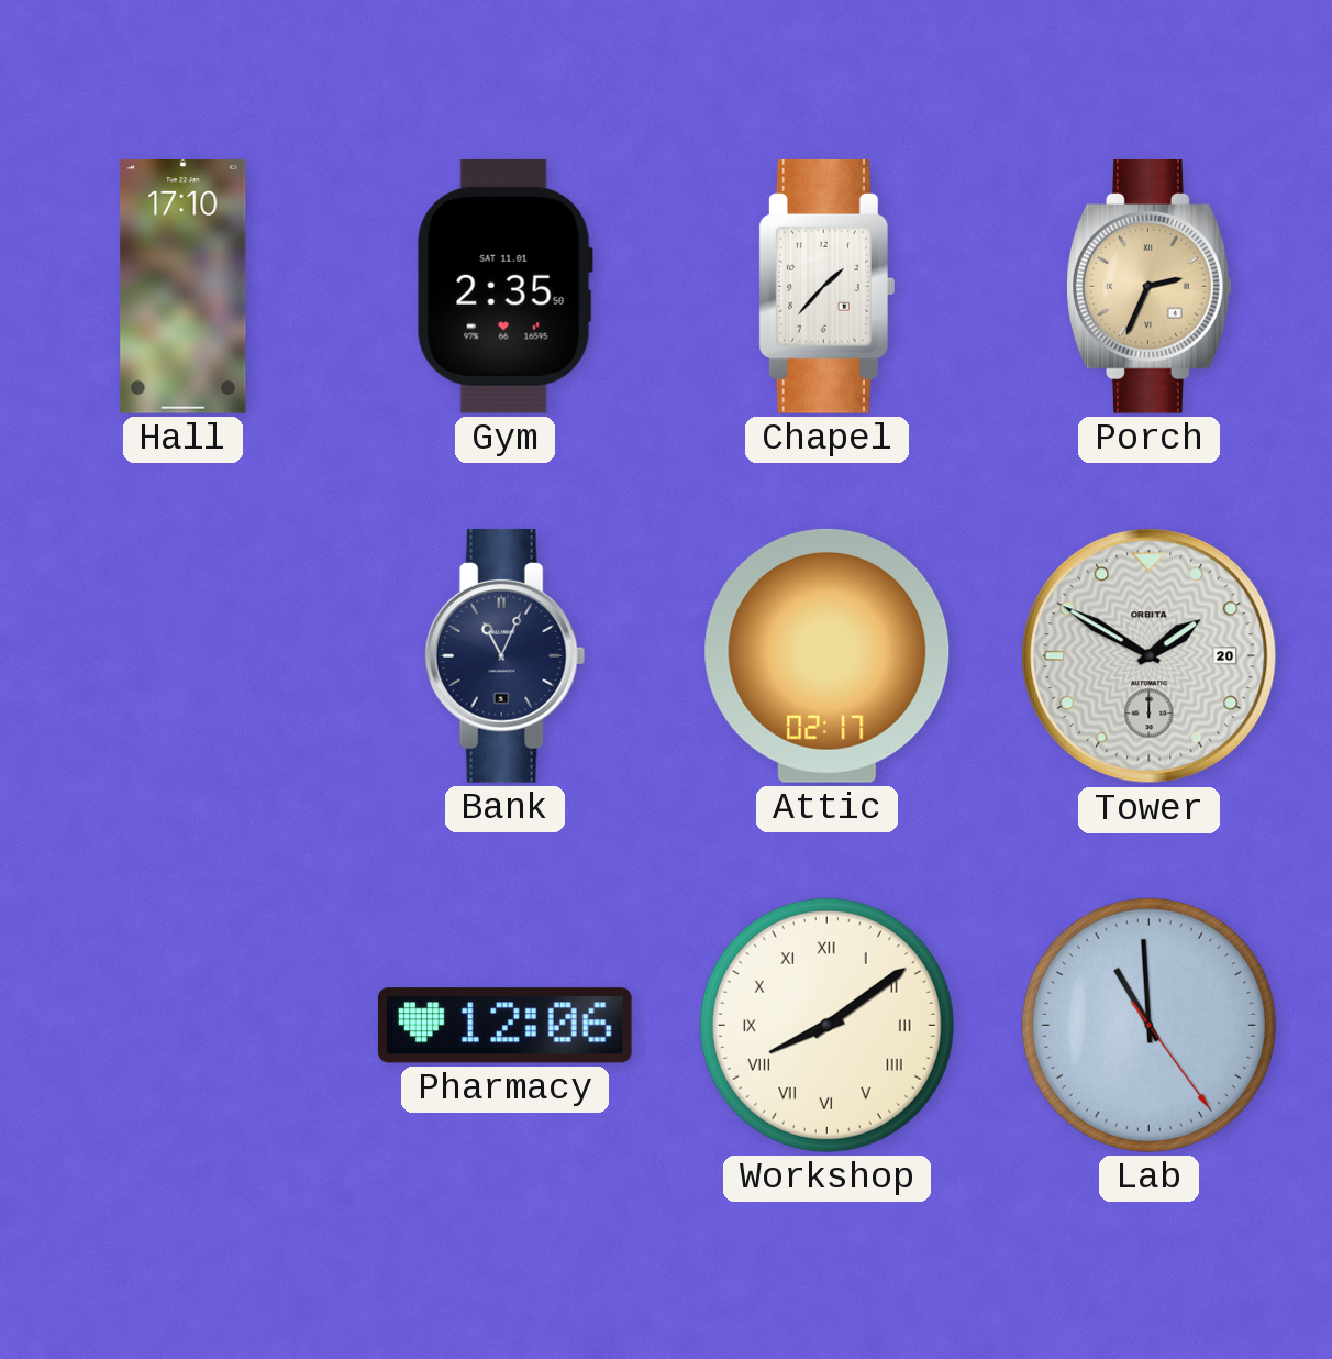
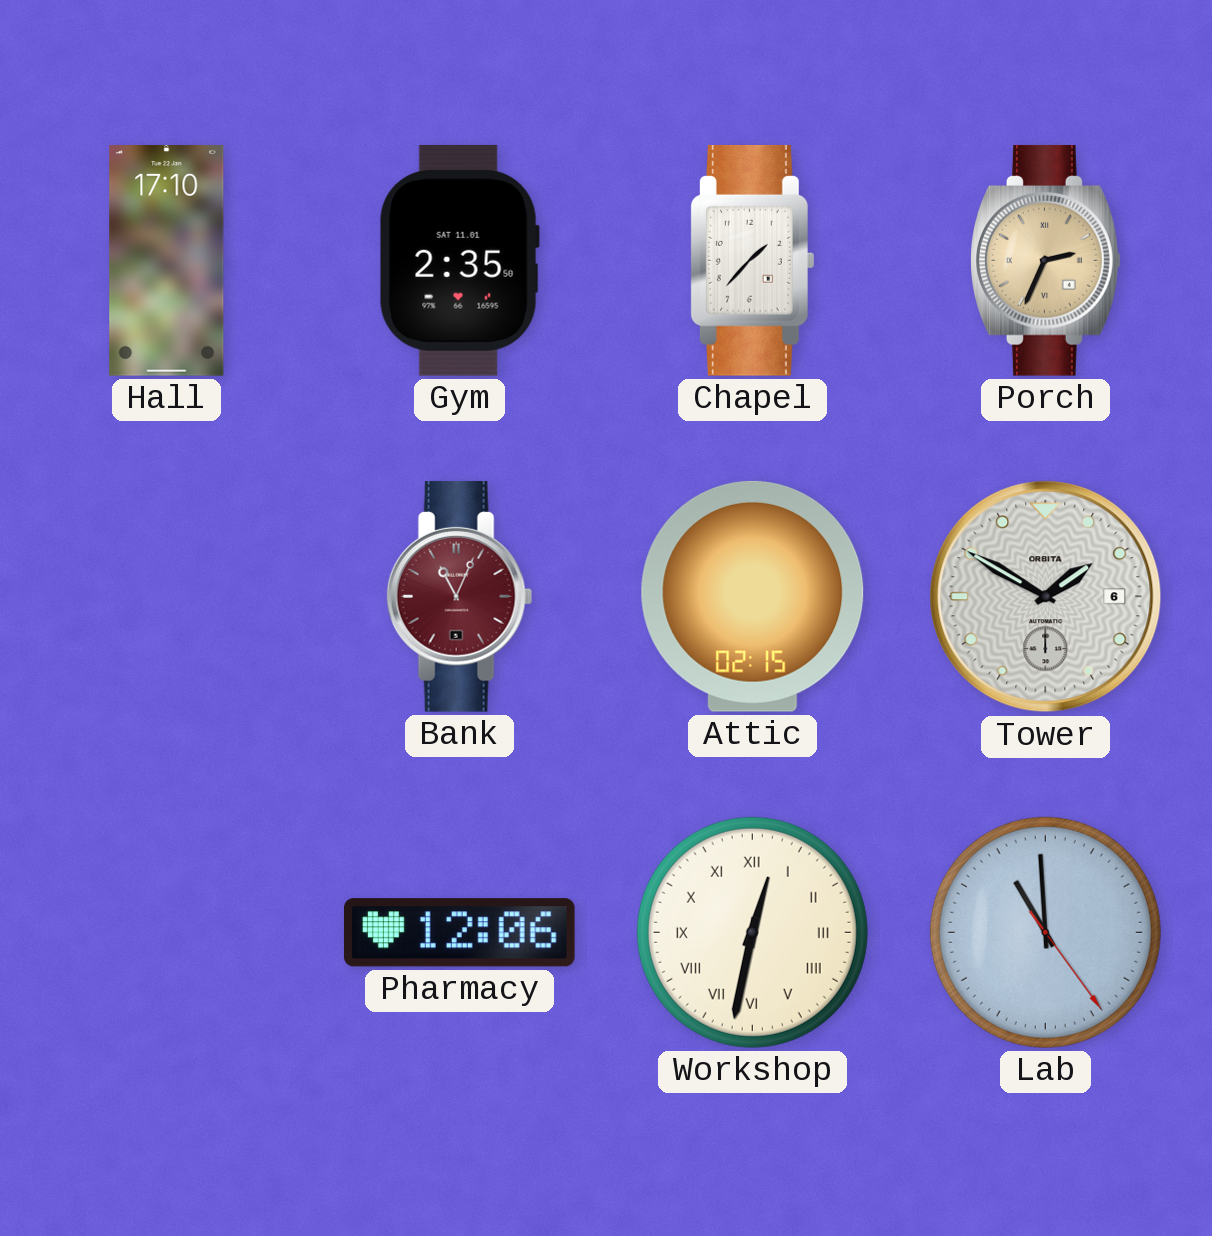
Bank dial: navy -> burgundy
Attic: 02:17 -> 02:15
Tower date: 20 -> 6
Workshop: 8:09 -> 12:32
